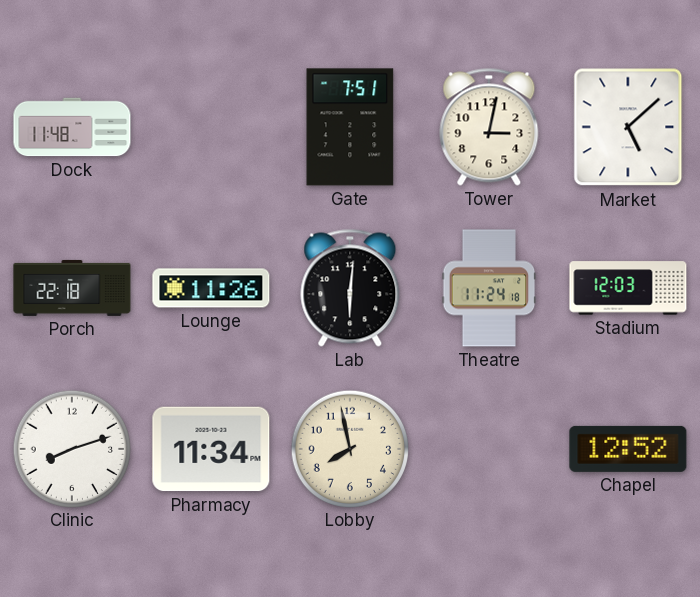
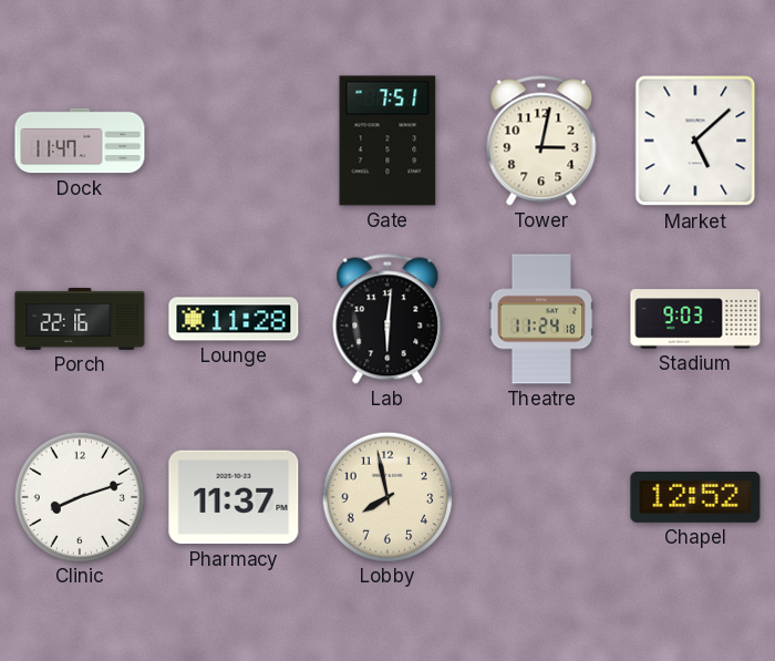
Dock: 11:48 -> 11:47
Porch: 22:18 -> 22:16
Lounge: 11:26 -> 11:28
Stadium: 12:03 -> 9:03
Pharmacy: 11:34 -> 11:37
